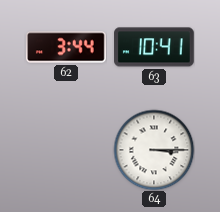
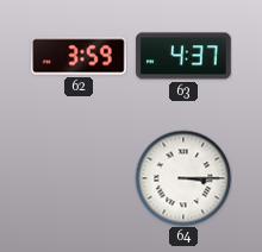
62: 3:44 -> 3:59
63: 10:41 -> 4:37
